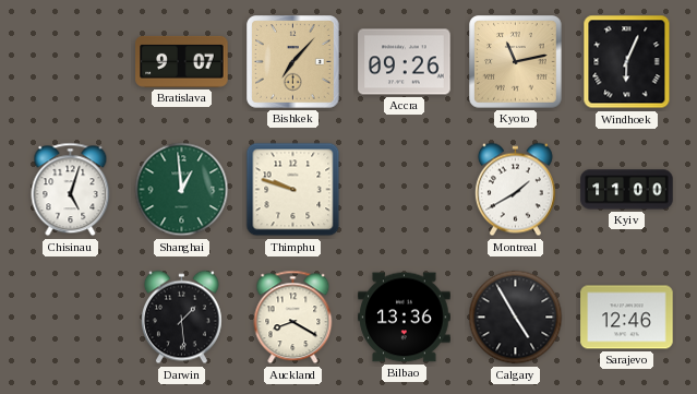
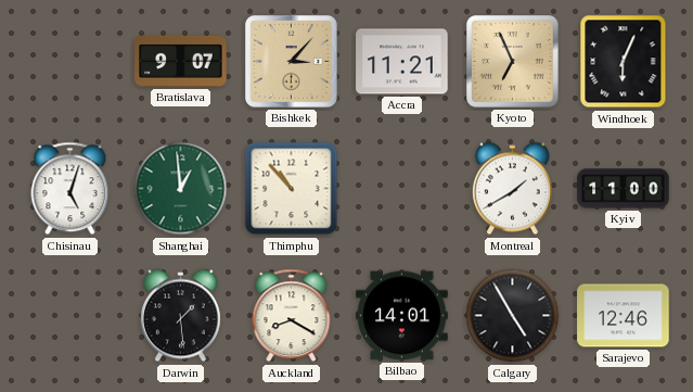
Bishkek: 7:07 -> 3:07
Accra: 09:26 -> 11:21
Kyoto: 11:13 -> 6:56
Thimphu: 9:48 -> 10:53
Bilbao: 13:36 -> 14:01
